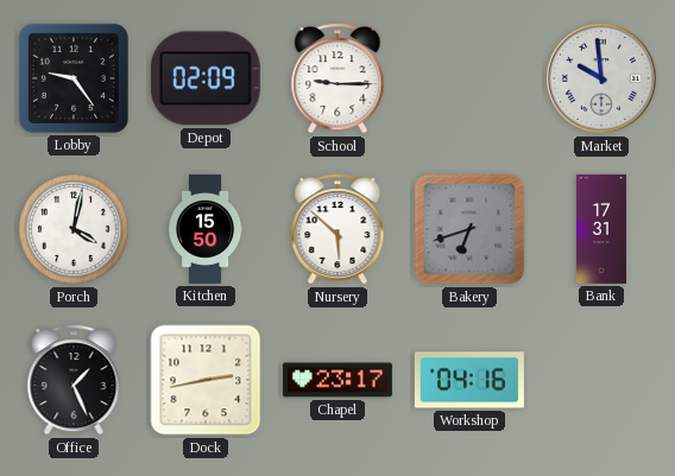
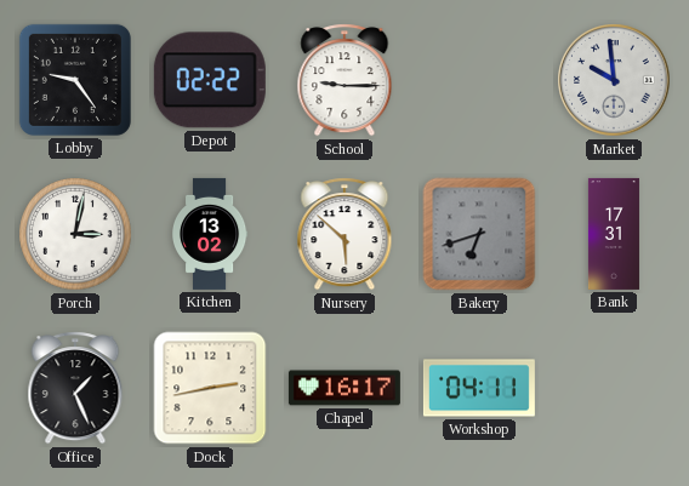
Depot: 02:09 -> 02:22
Porch: 4:02 -> 3:02
Kitchen: 15:50 -> 13:02
Chapel: 23:17 -> 16:17
Workshop: 04:16 -> 04:11
